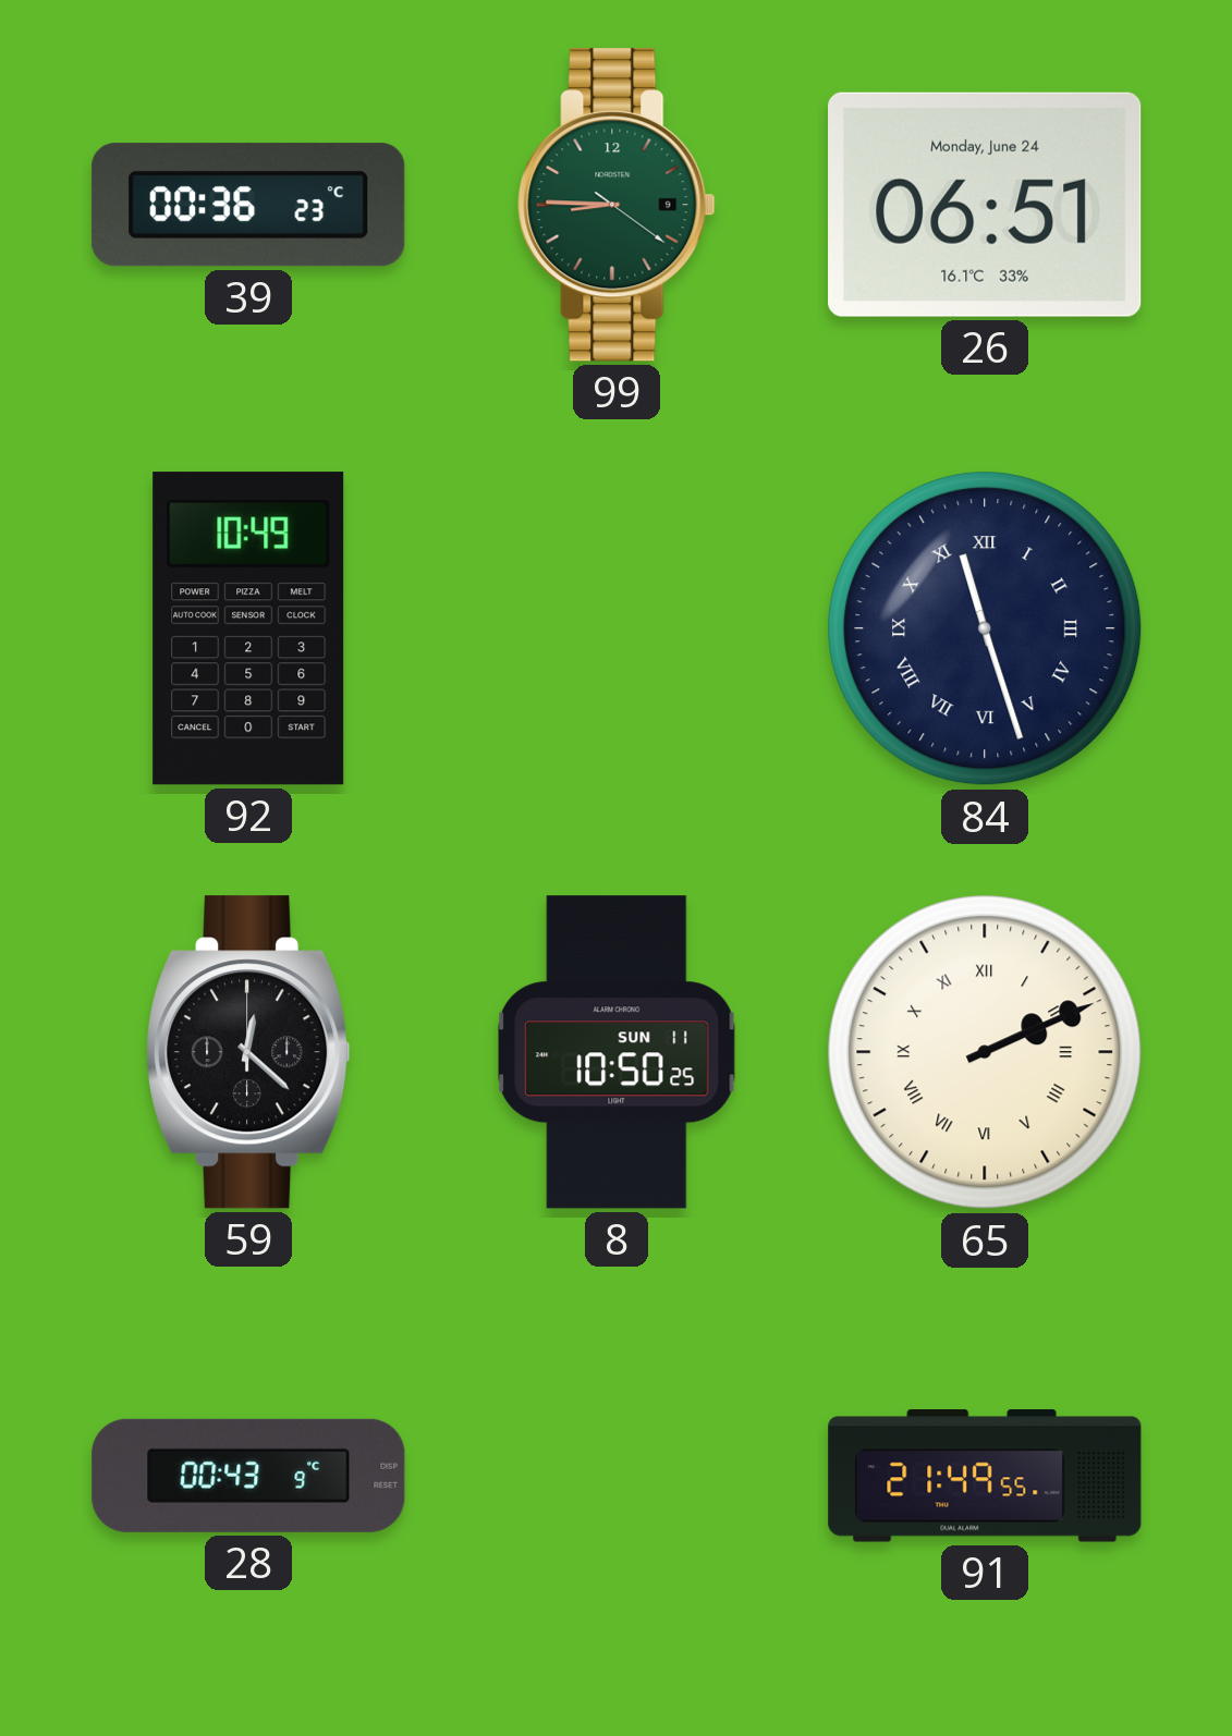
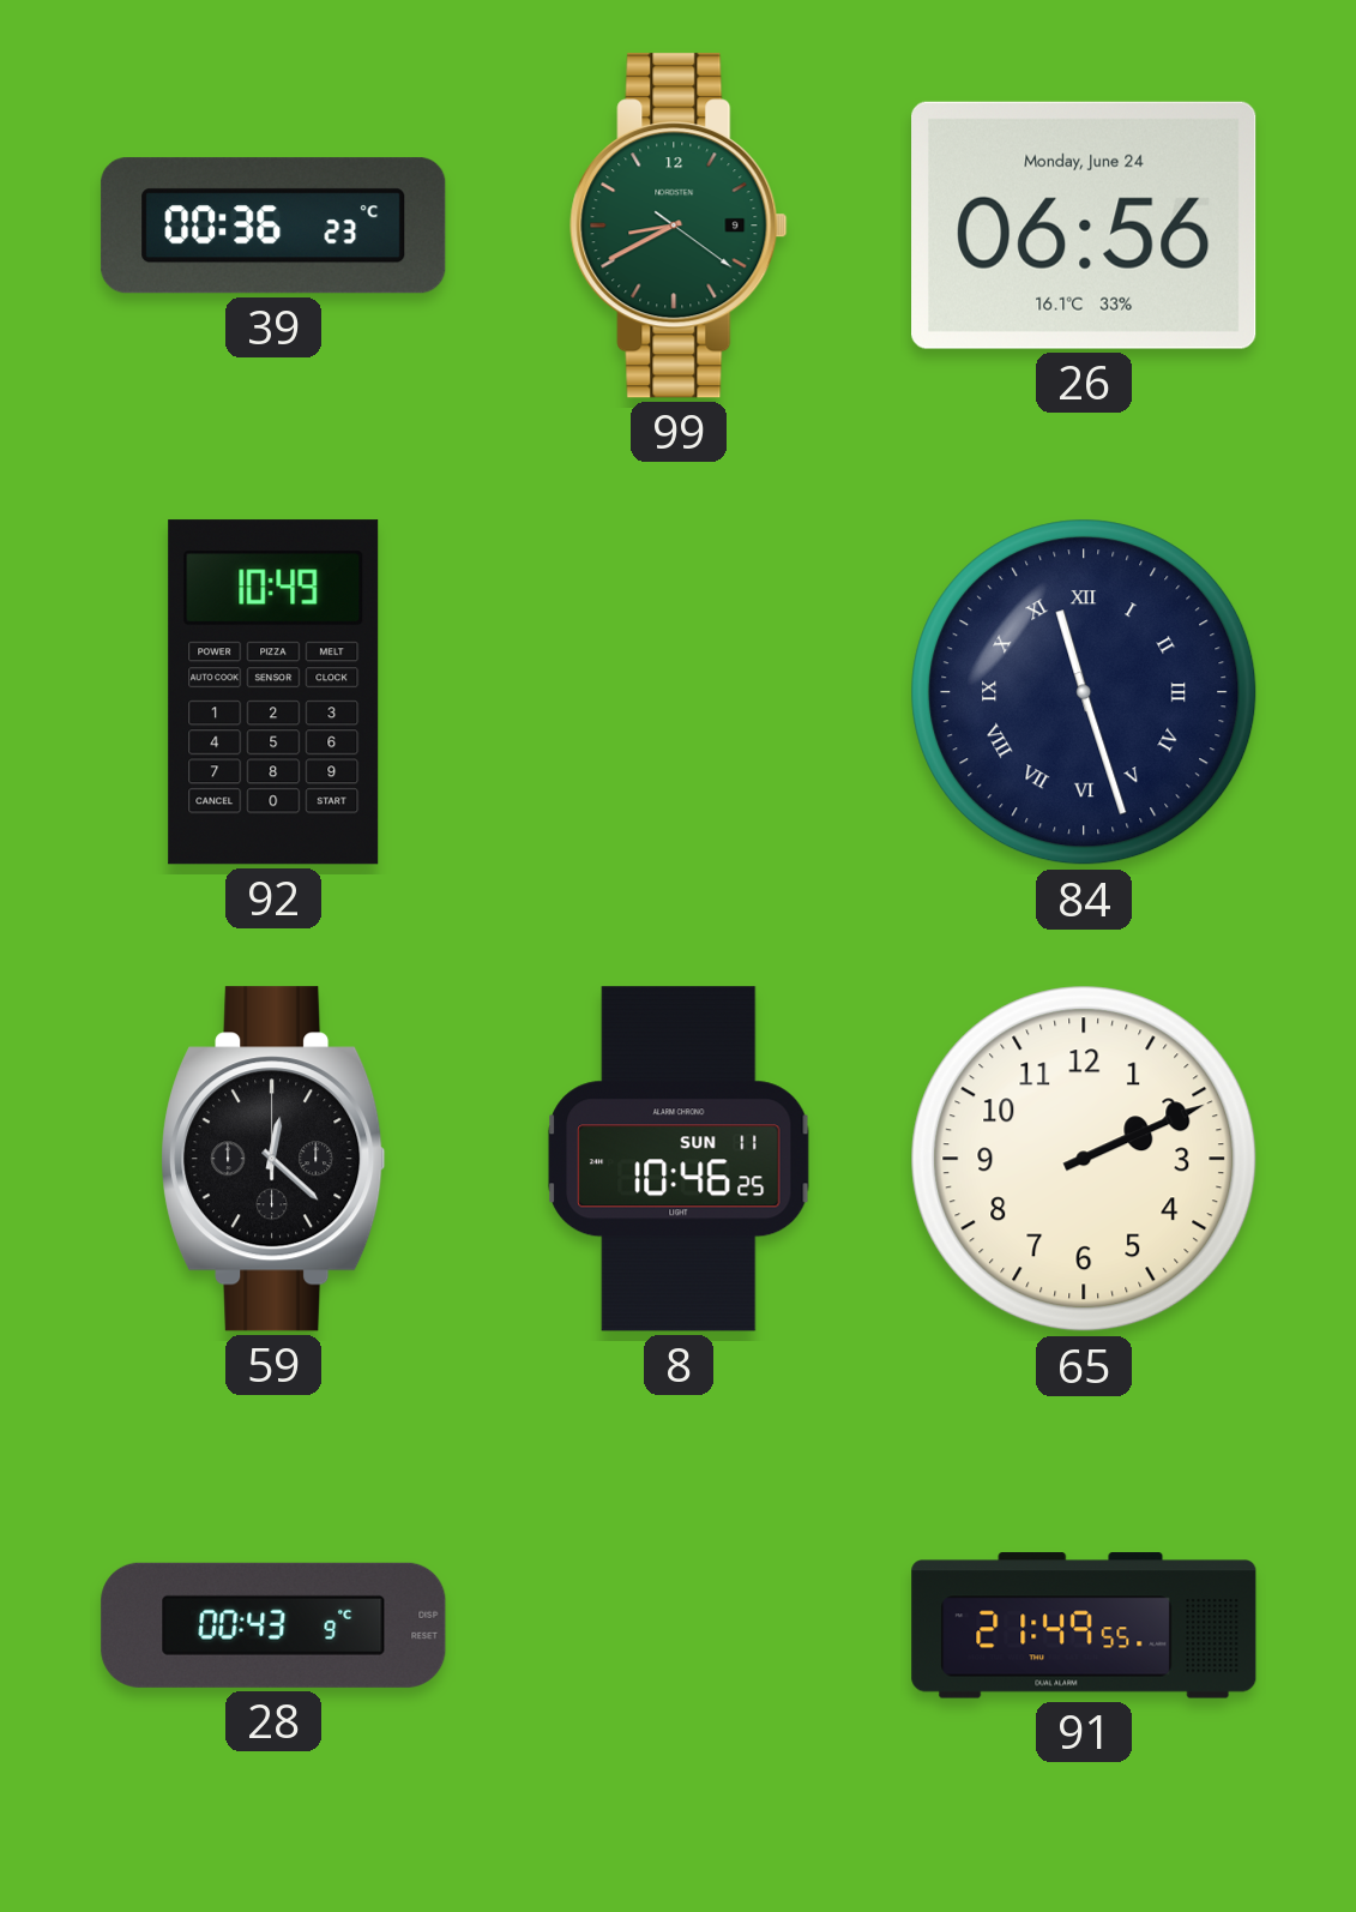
99: 8:45 -> 8:40
26: 06:51 -> 06:56
8: 10:50 -> 10:46
65 numerals: Roman -> Arabic
